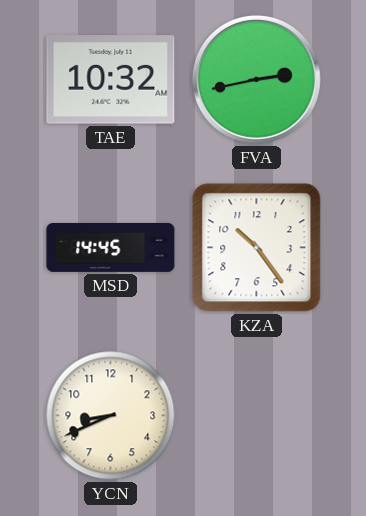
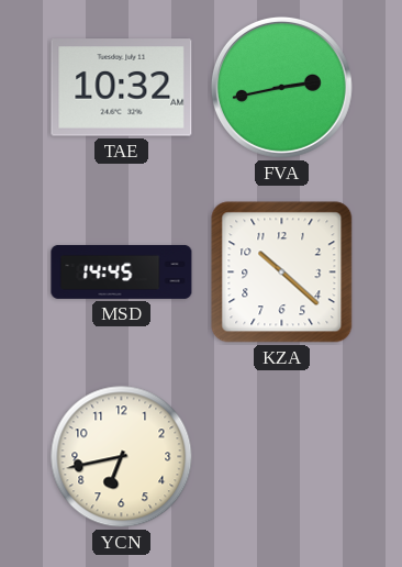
KZA: 10:24 -> 10:22
YCN: 8:41 -> 6:43
